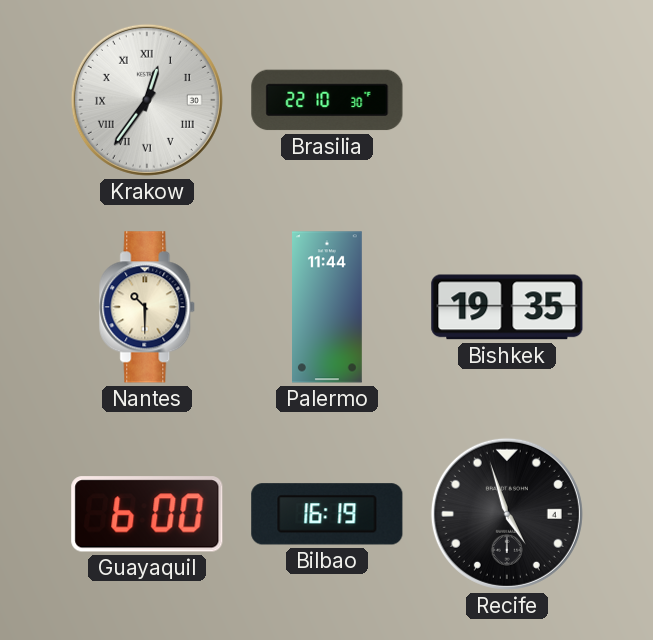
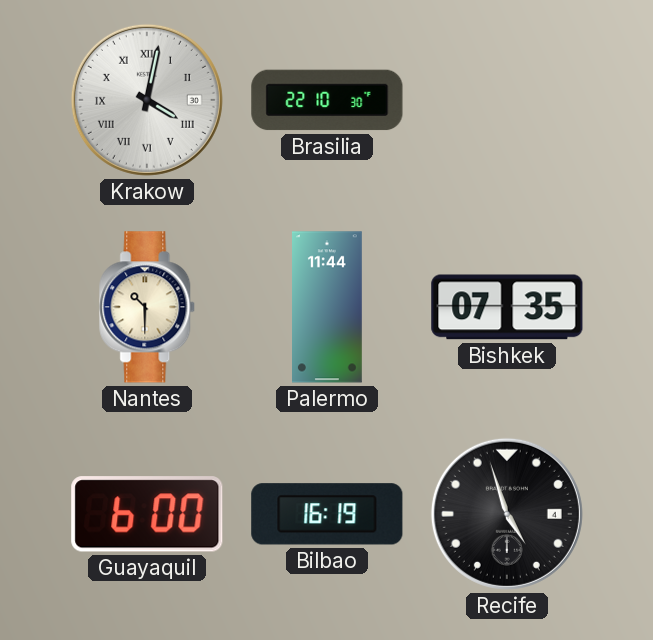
Krakow: 12:36 -> 4:02
Bishkek: 19:35 -> 07:35
